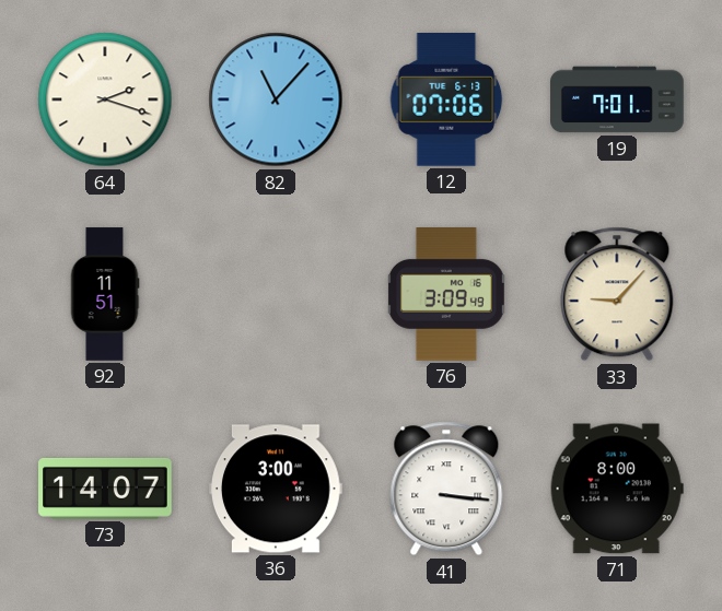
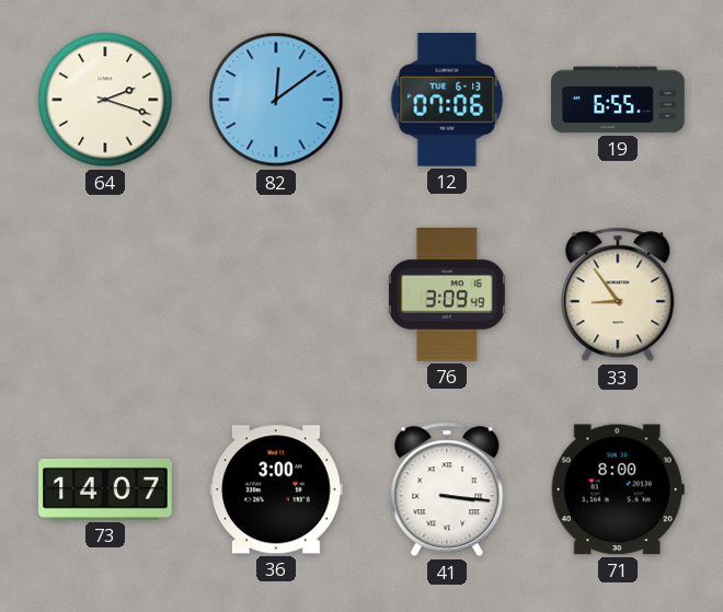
82: 11:07 -> 12:09
19: 7:01 -> 6:55
92: 11:51 -> none
33: 9:07 -> 8:54
